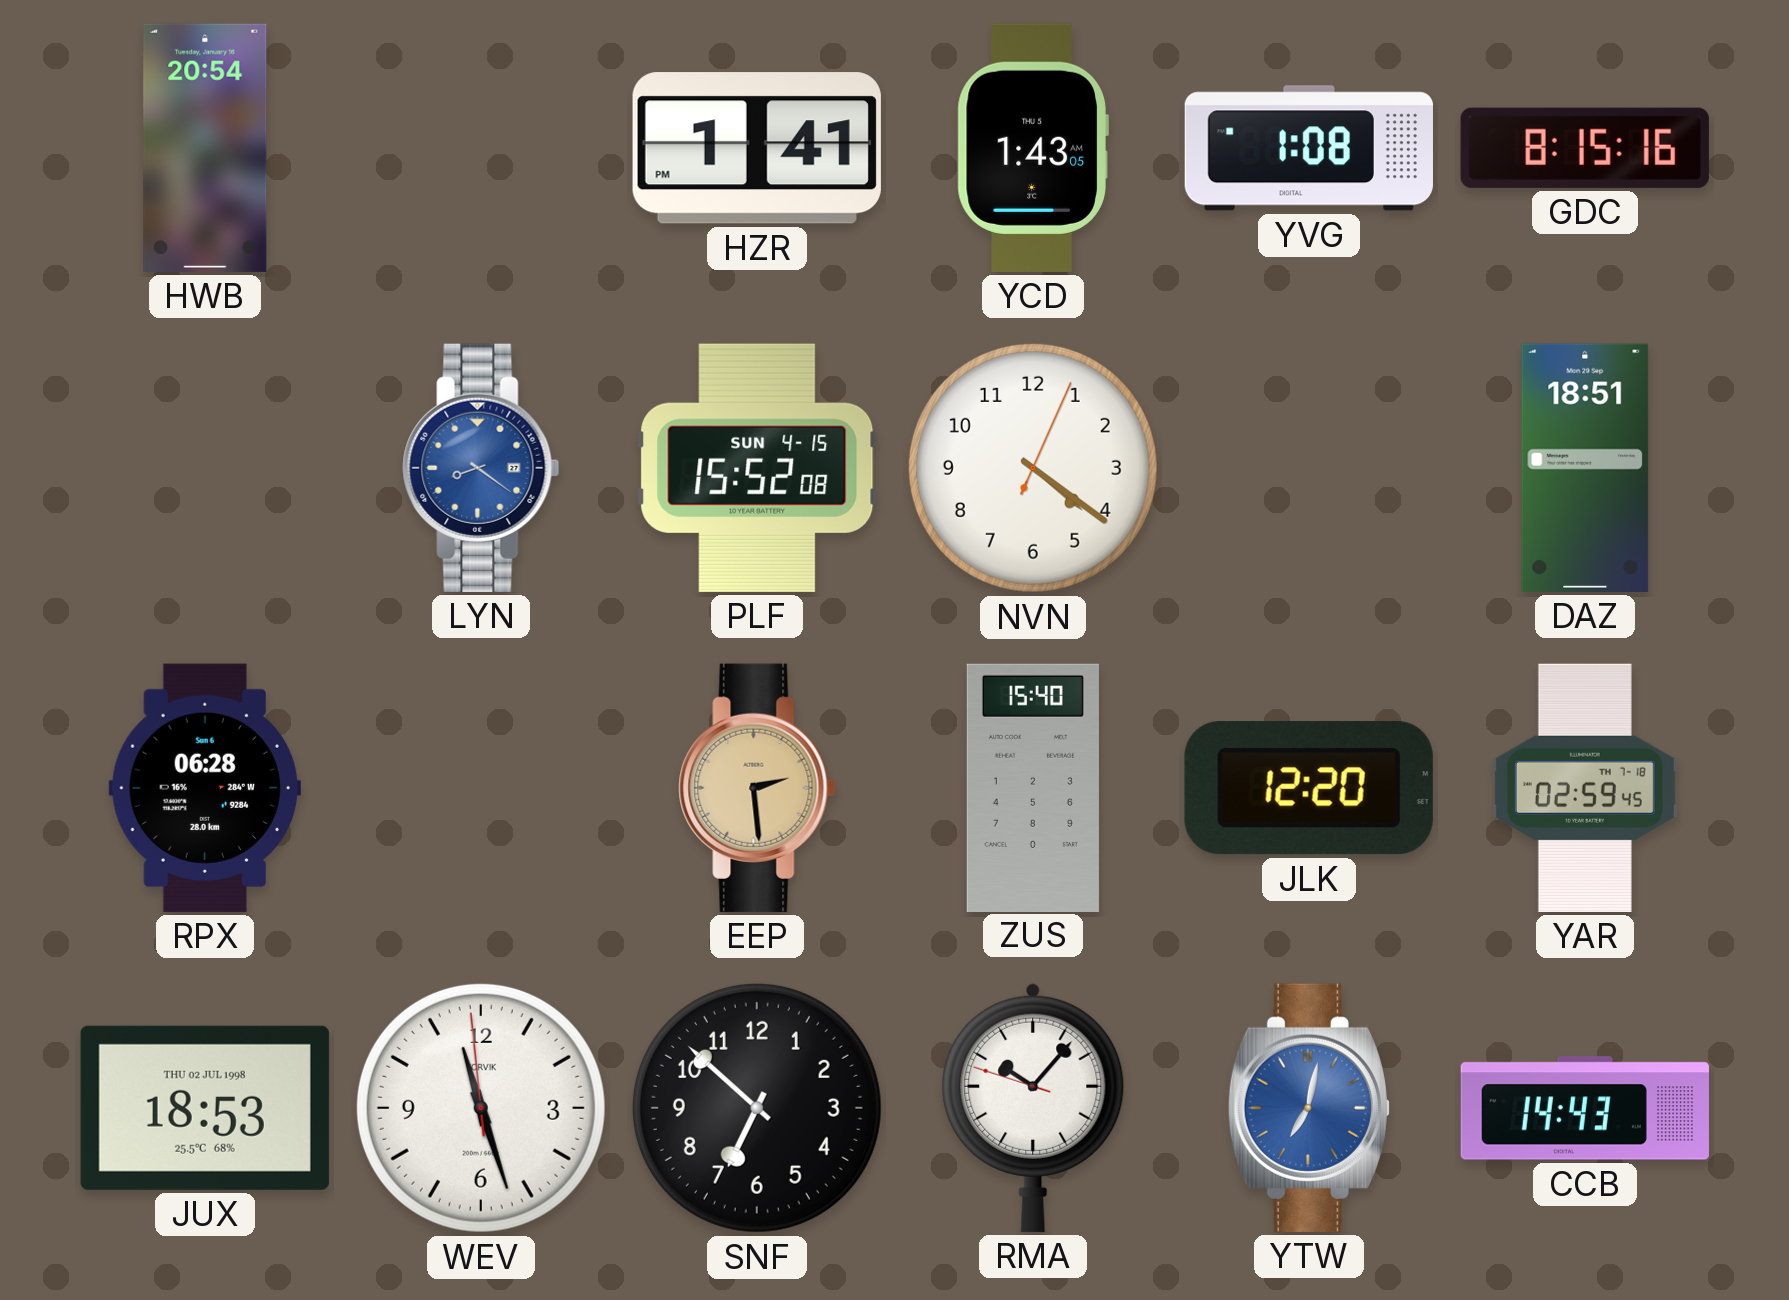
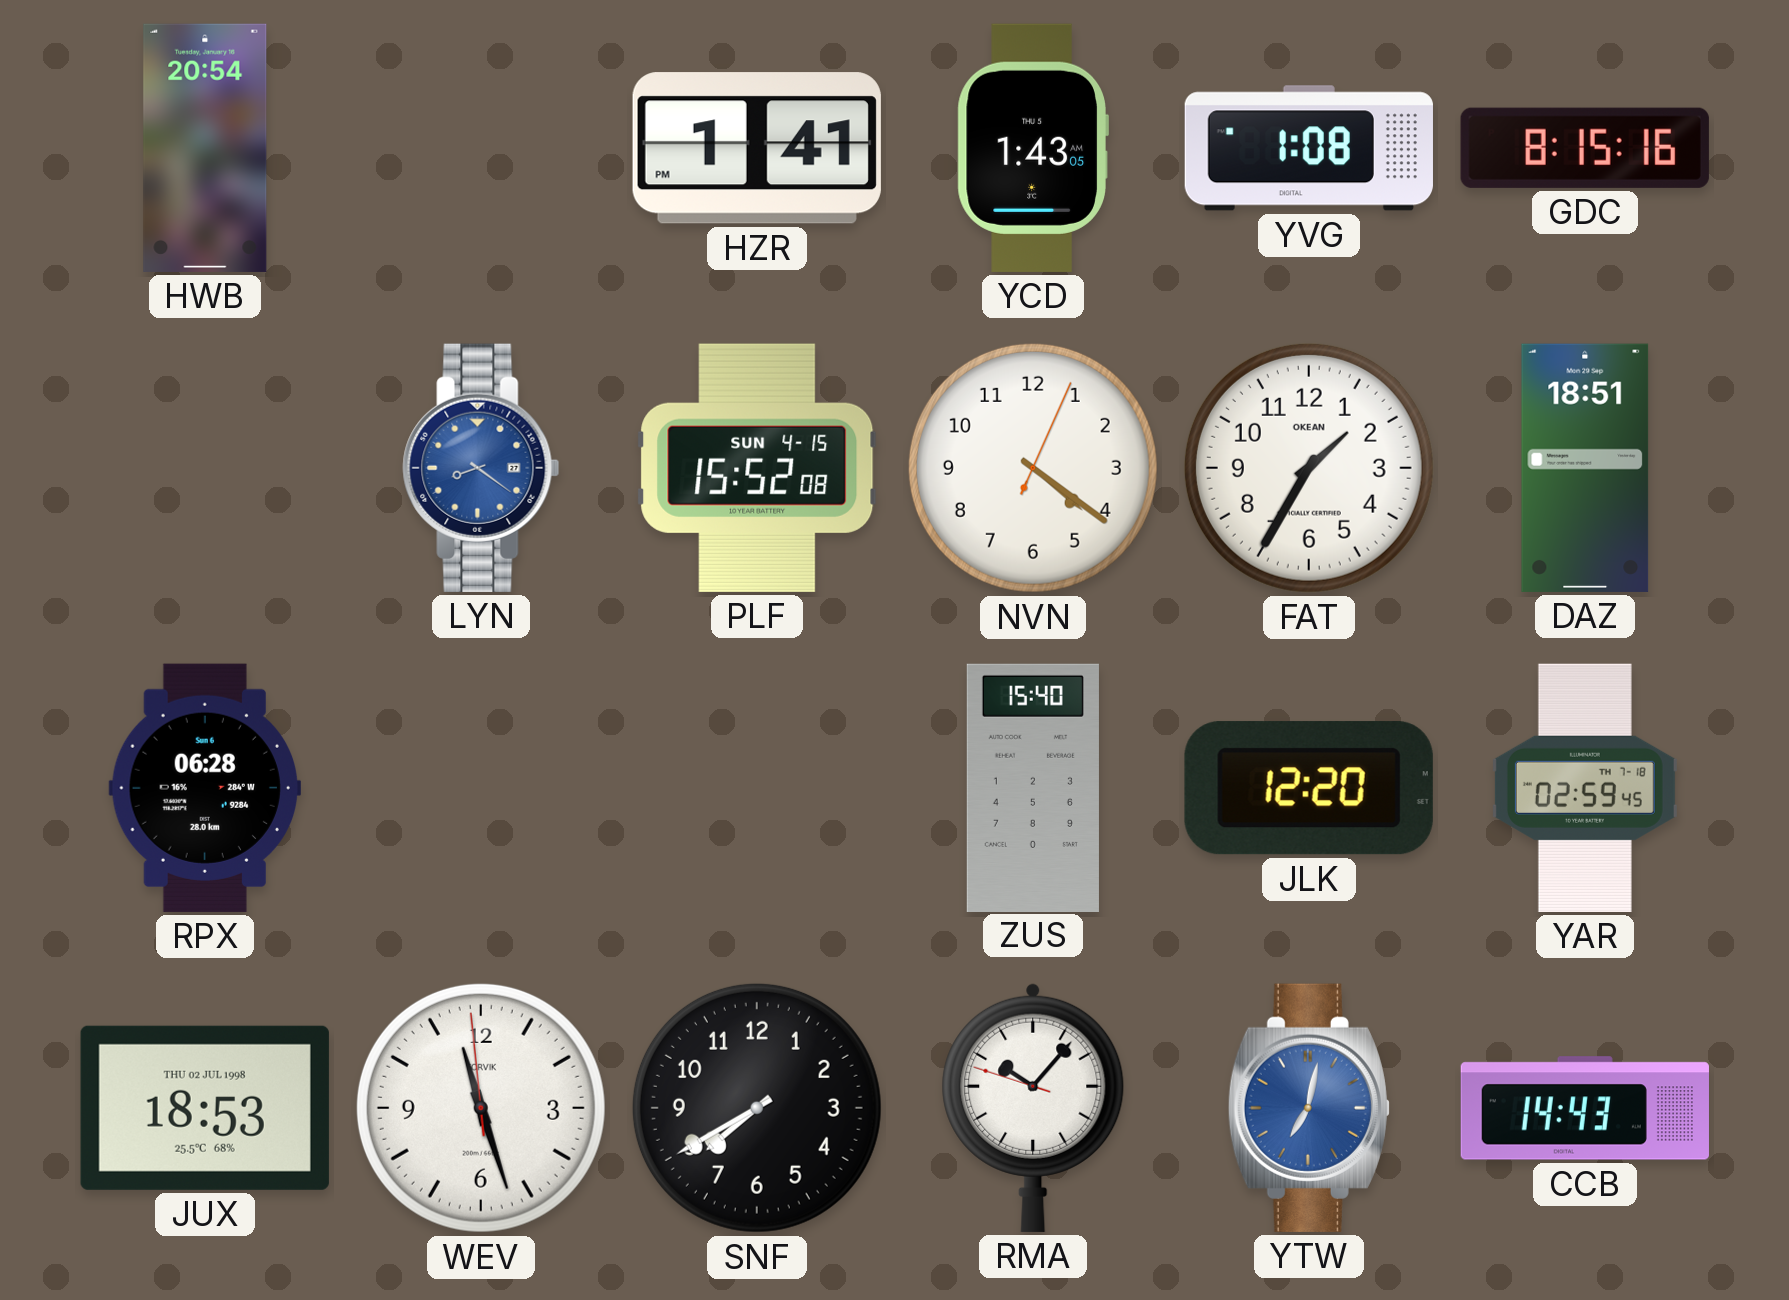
FAT: none -> 1:35
EEP: 2:29 -> none
SNF: 6:52 -> 7:40
